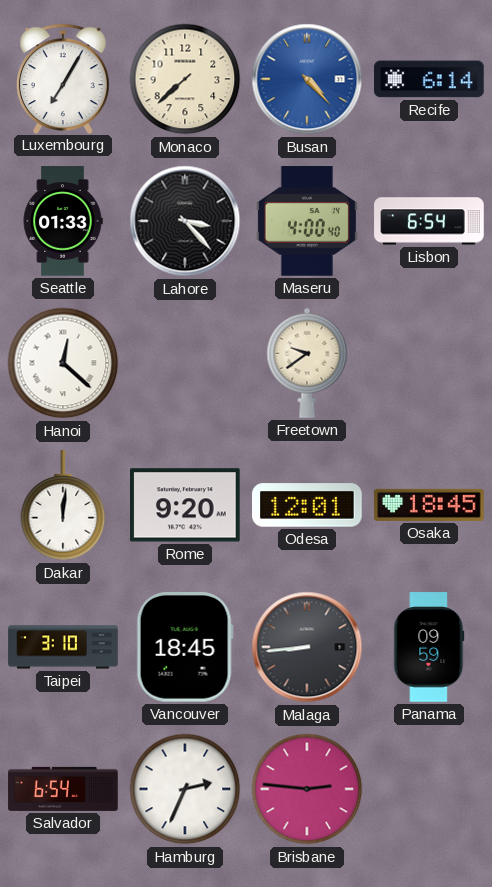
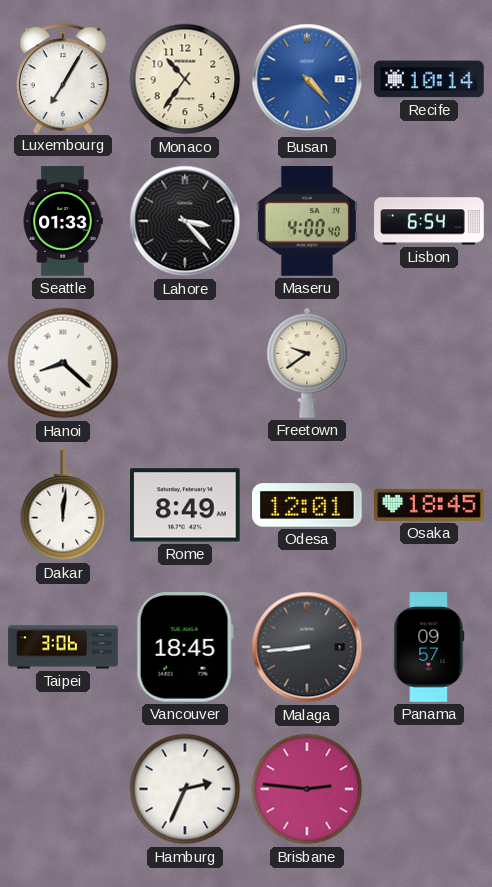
Monaco: 7:38 -> 10:36
Recife: 6:14 -> 10:14
Hanoi: 12:22 -> 8:22
Rome: 9:20 -> 8:49
Taipei: 3:10 -> 3:06
Panama: 09:59 -> 09:57
Salvador: 6:54 -> none
